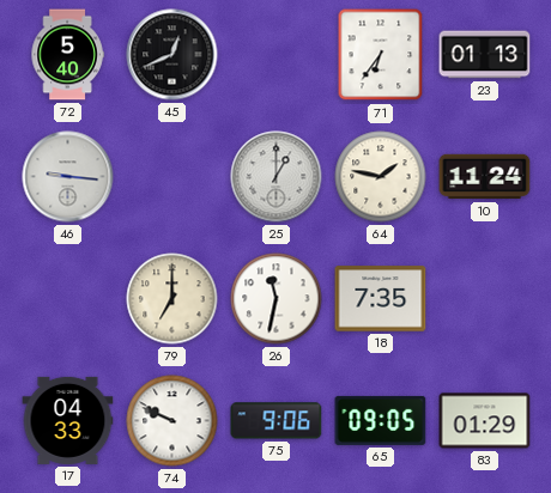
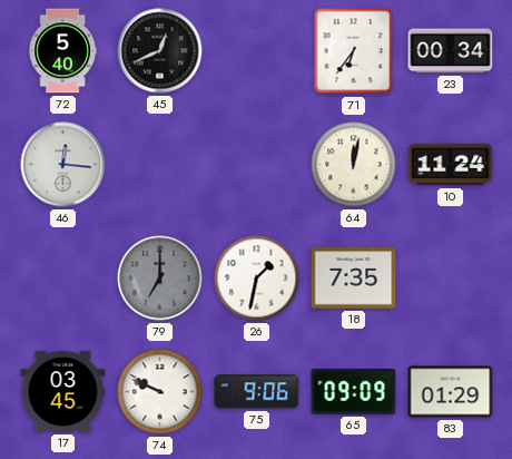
23: 01:13 -> 00:34
46: 9:16 -> 12:16
25: 1:00 -> none
64: 1:47 -> 12:02
79 dial: cream -> grey
26: 11:32 -> 1:32
17: 04:33 -> 03:45
65: 09:05 -> 09:09
